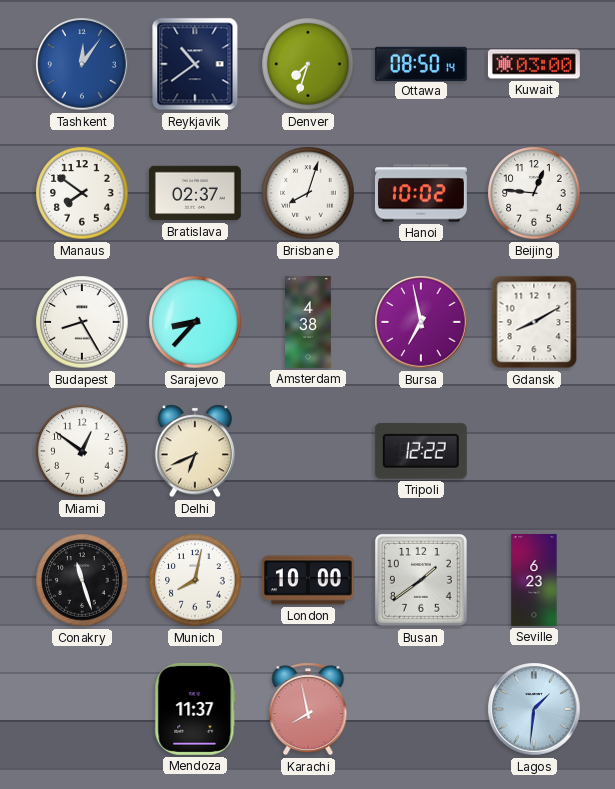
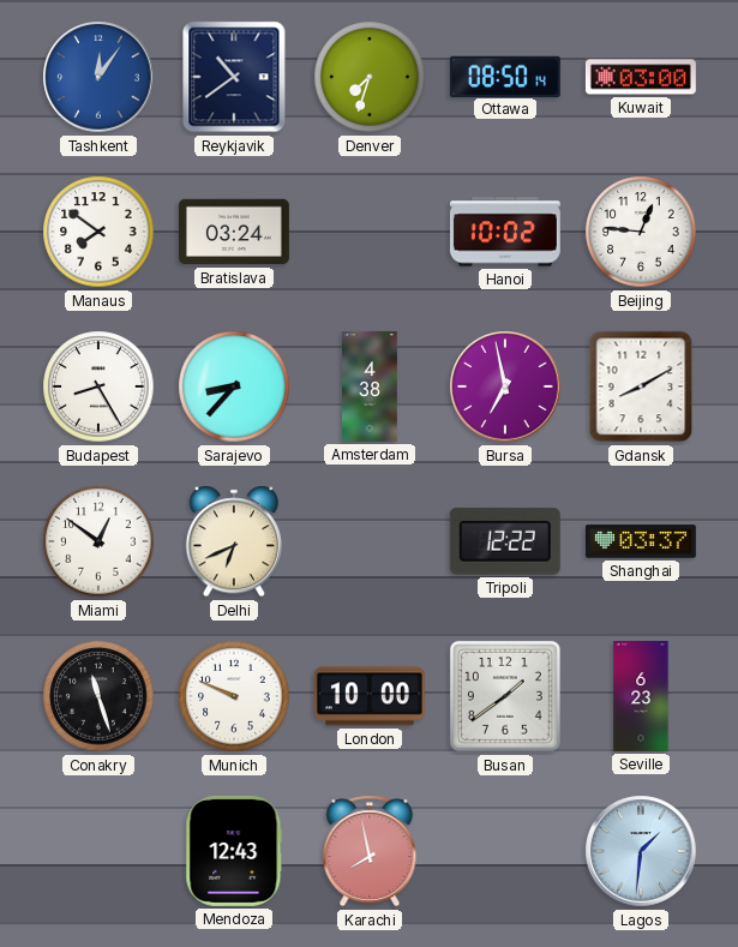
Bratislava: 02:37 -> 03:24
Brisbane: 8:03 -> none
Shanghai: none -> 03:37
Munich: 8:02 -> 9:49
Mendoza: 11:37 -> 12:43
